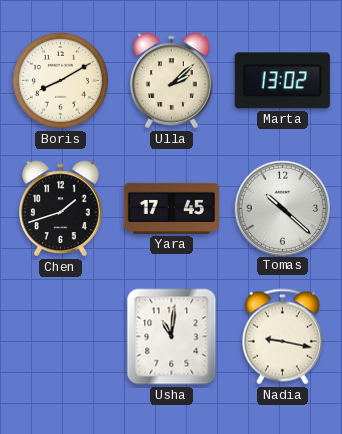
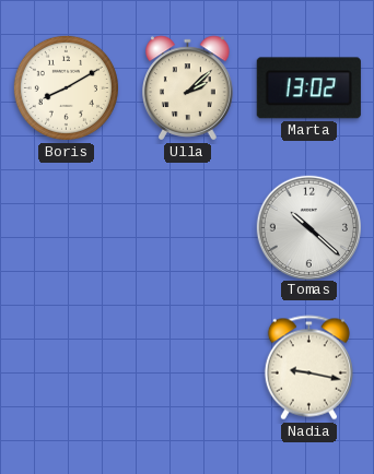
Chen: 1:42 -> none
Yara: 17:45 -> none
Usha: 11:01 -> none
